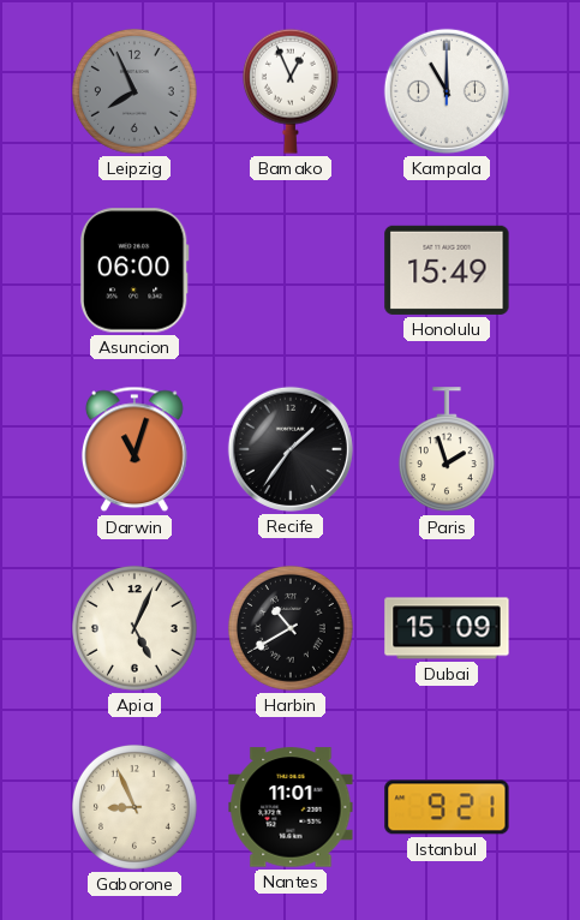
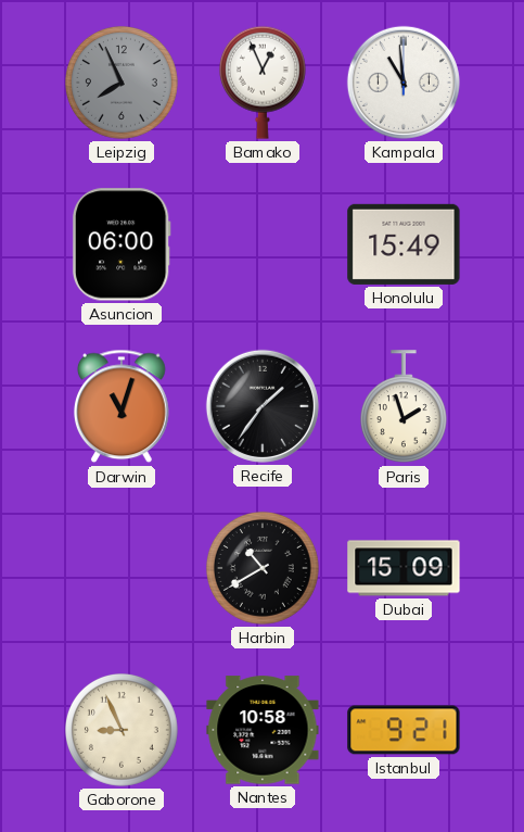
Kampala: 11:00 -> 10:59
Apia: 5:04 -> none
Nantes: 11:01 -> 10:58
